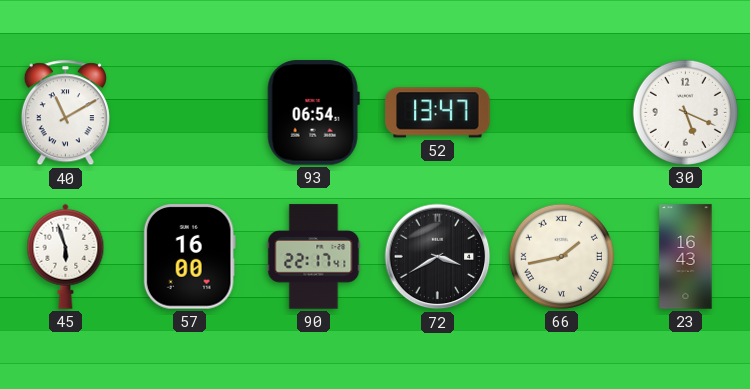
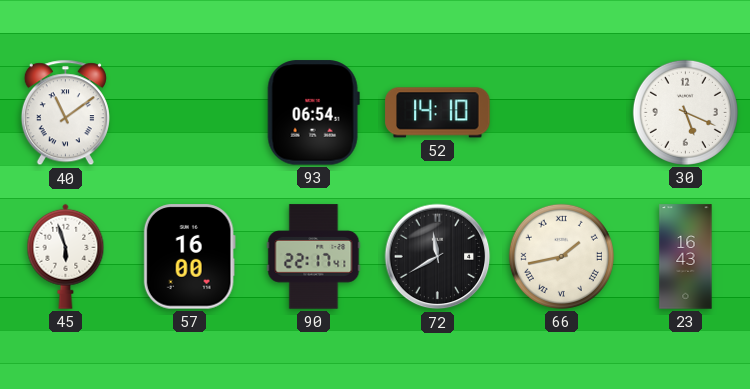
40: 11:10 -> 11:09
52: 13:47 -> 14:10
72: 3:40 -> 11:40
